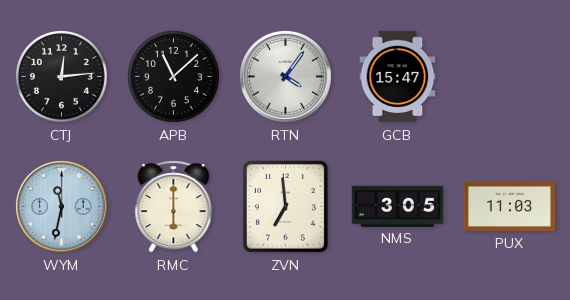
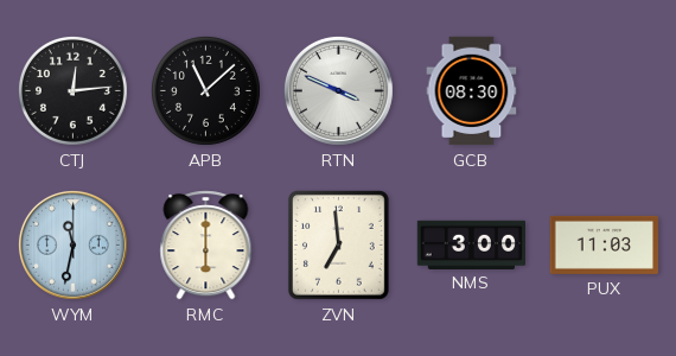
RTN: 4:06 -> 3:49
GCB: 15:47 -> 08:30
NMS: 3:05 -> 3:00
